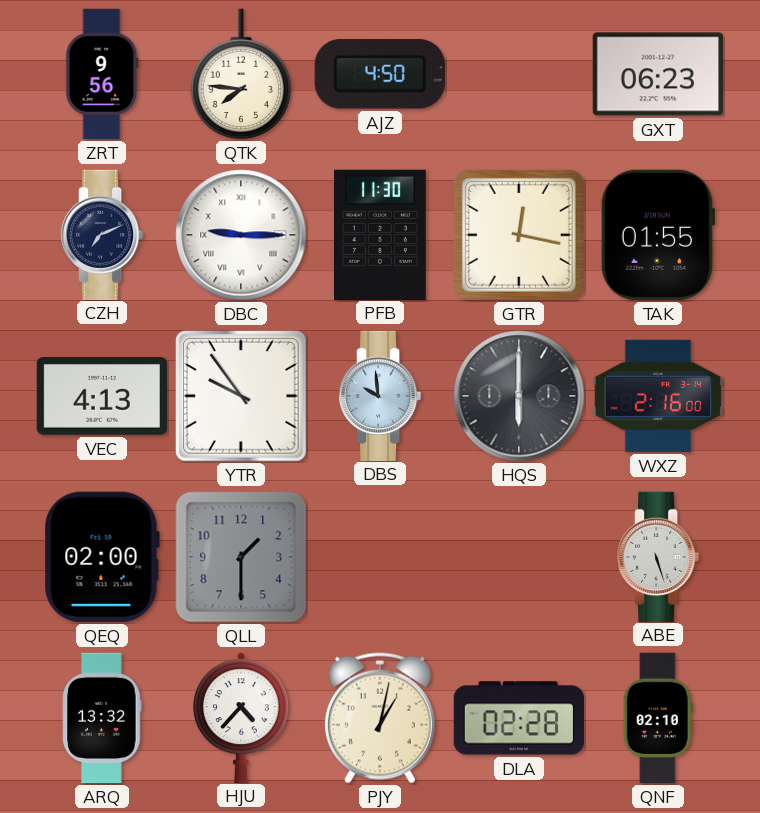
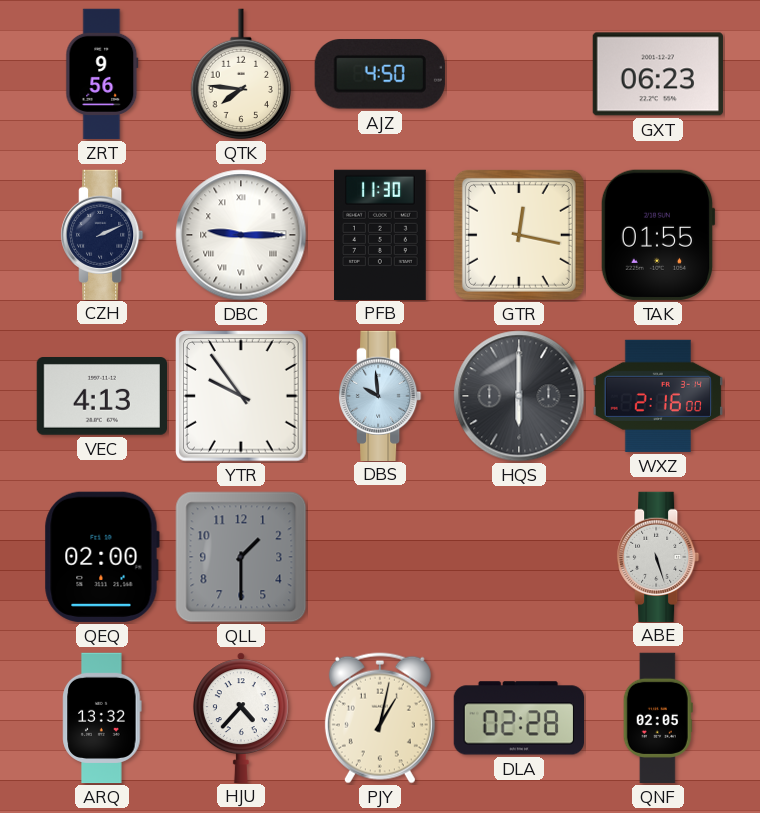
CZH: 7:11 -> 2:11
QNF: 02:10 -> 02:05
